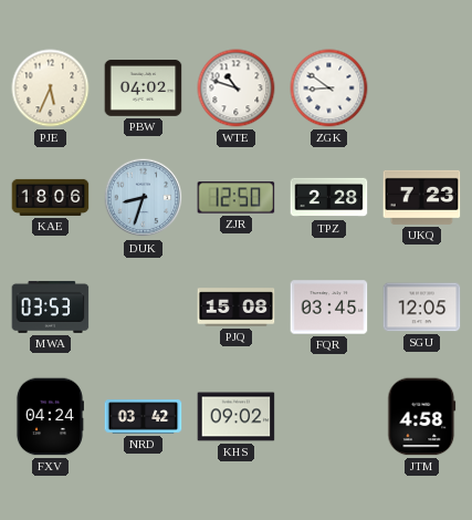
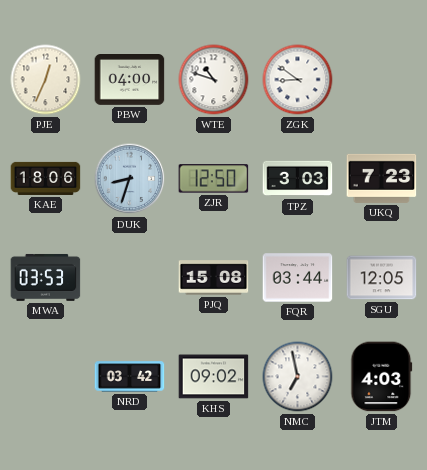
PJE: 5:34 -> 12:34
PBW: 04:02 -> 04:00
TPZ: 2:28 -> 3:03
FQR: 03:45 -> 03:44
FXV: 04:24 -> none
NMC: none -> 6:58
JTM: 4:58 -> 4:03
